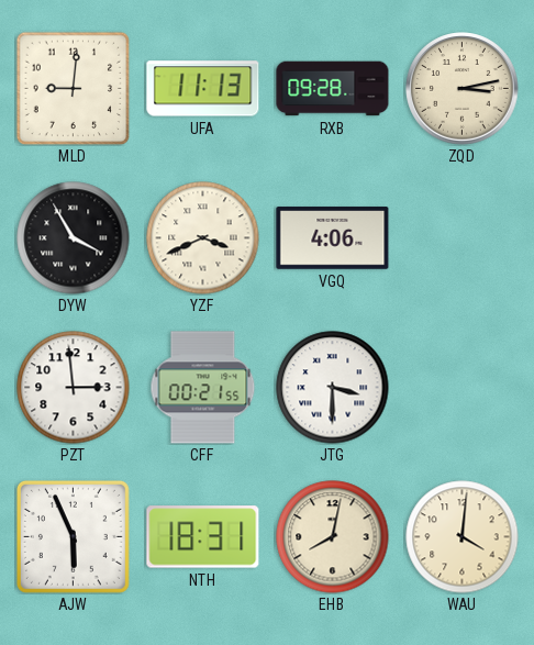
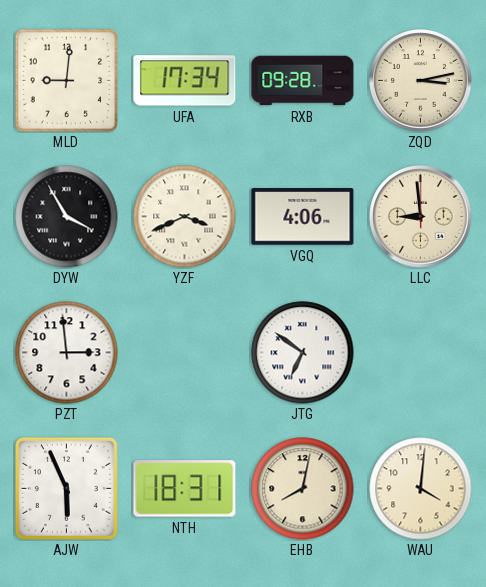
UFA: 11:13 -> 17:34
LLC: none -> 8:59
CFF: 00:21 -> none
JTG: 3:30 -> 6:51
